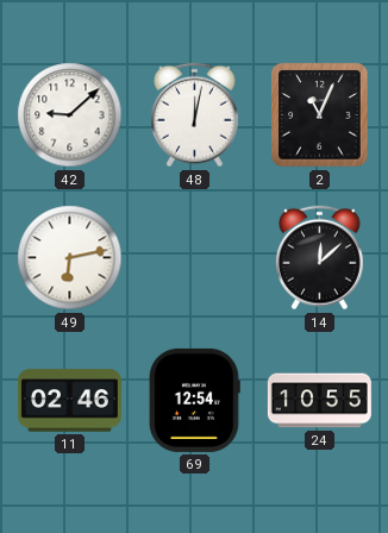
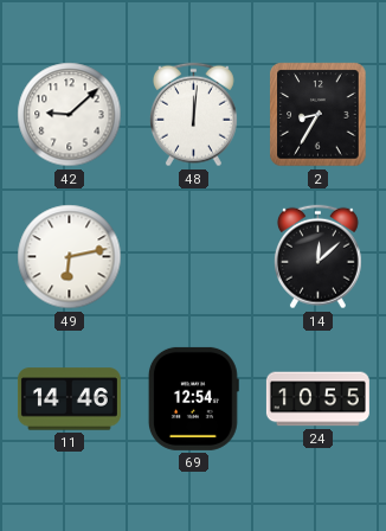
48: 12:02 -> 12:01
2: 11:04 -> 8:35
11: 02:46 -> 14:46
